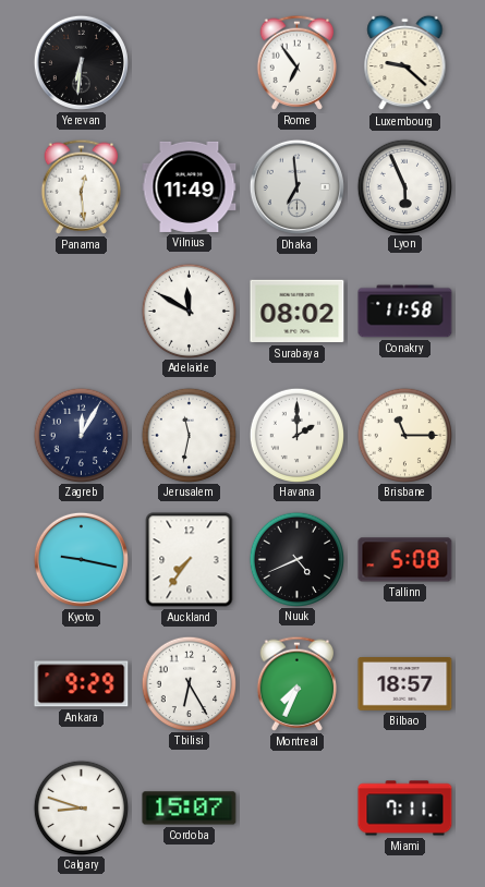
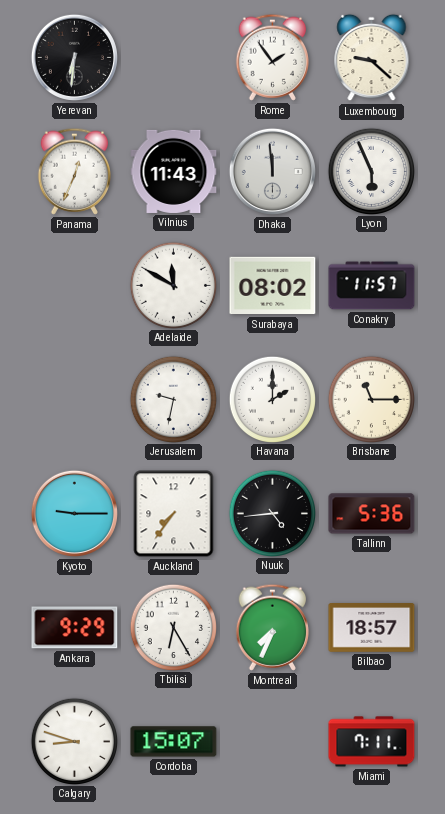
Rome: 6:54 -> 1:54
Panama: 12:29 -> 12:34
Vilnius: 11:49 -> 11:43
Dhaka: 6:59 -> 11:59
Conakry: 11:58 -> 11:57
Zagreb: 12:05 -> none
Jerusalem: 11:32 -> 9:32
Kyoto: 9:17 -> 9:15
Nuuk: 4:41 -> 4:44
Tallinn: 5:08 -> 5:36
